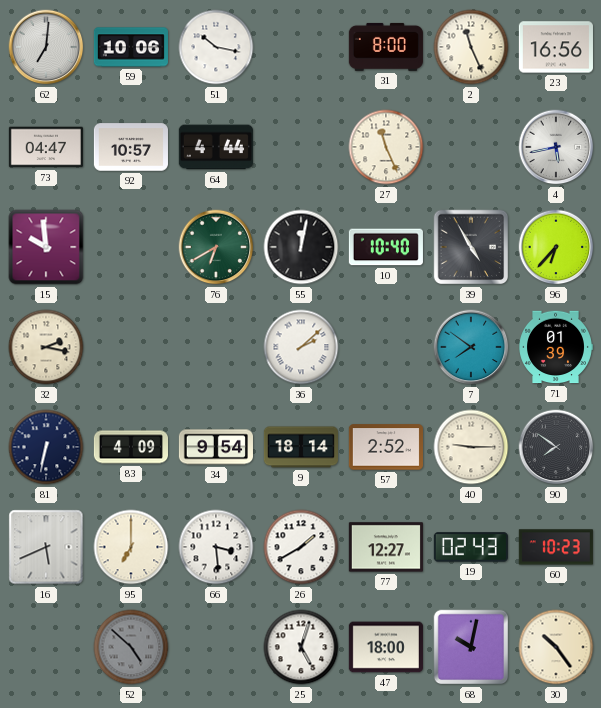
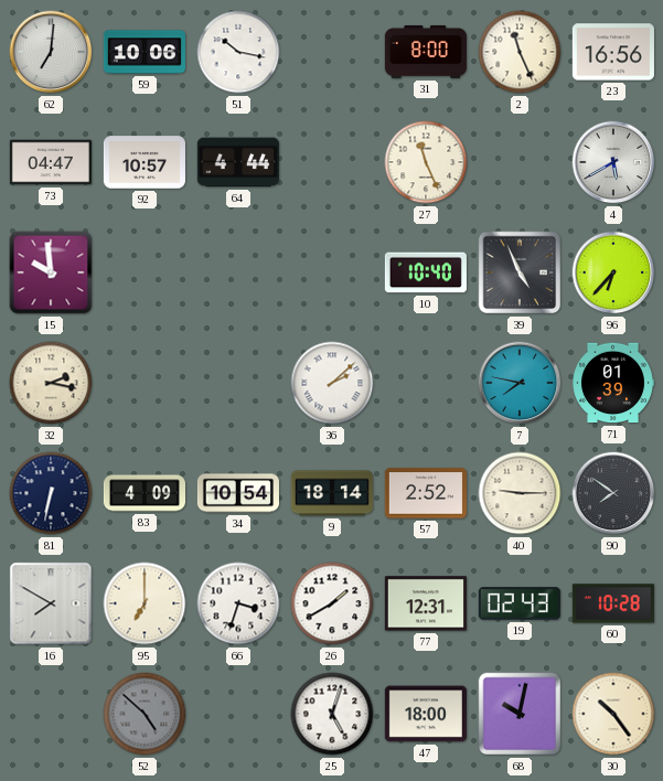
4: 5:43 -> 5:40
76: 6:40 -> none
55: 12:02 -> none
39: 4:55 -> 4:56
7: 7:51 -> 7:47
34: 9:54 -> 10:54
16: 5:41 -> 7:50
66: 3:29 -> 3:33
77: 12:27 -> 12:31
60: 10:23 -> 10:28
